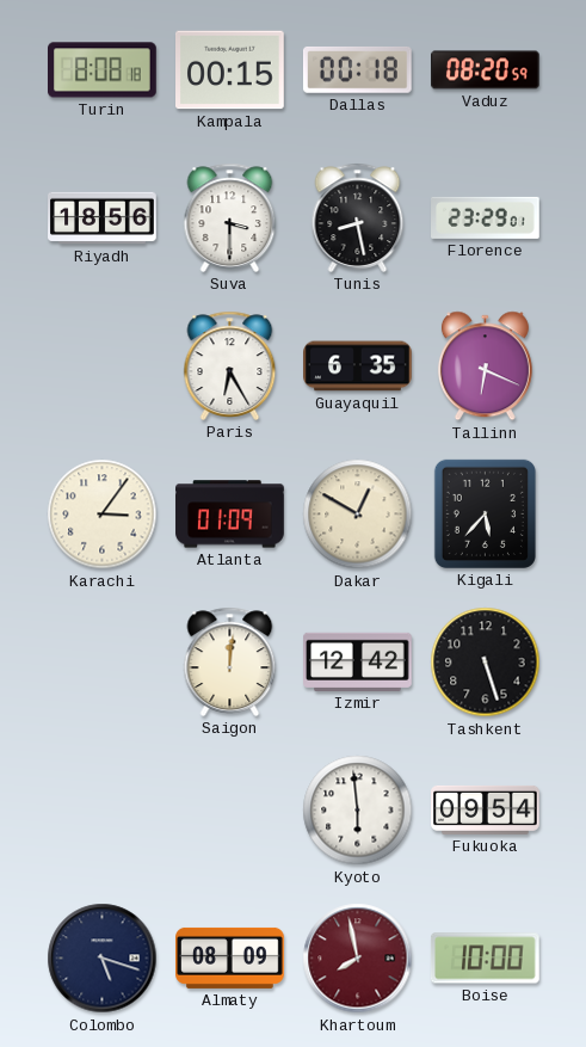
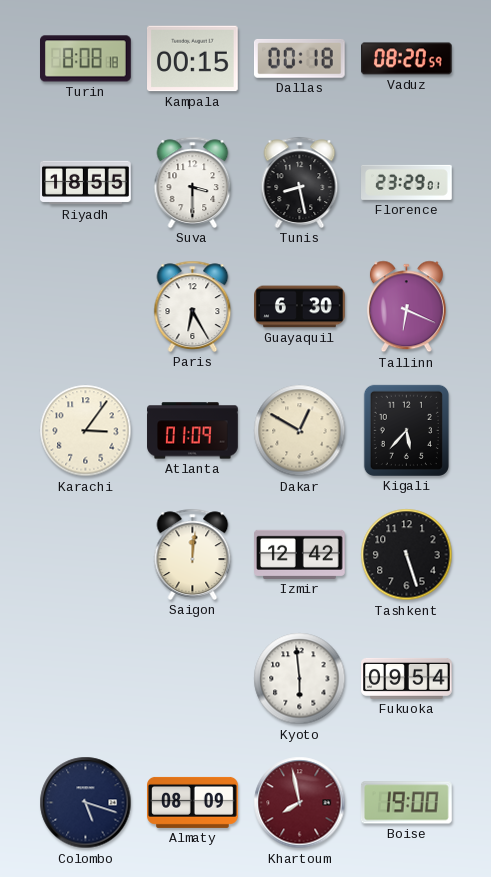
Riyadh: 18:56 -> 18:55
Guayaquil: 6:35 -> 6:30
Boise: 10:00 -> 19:00
